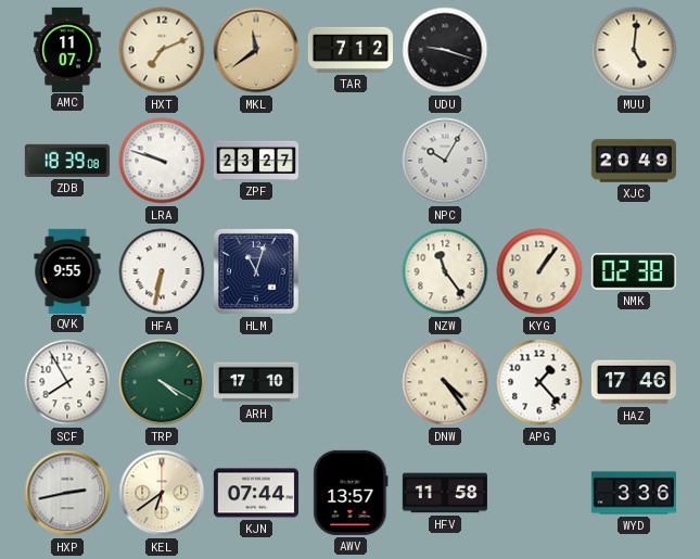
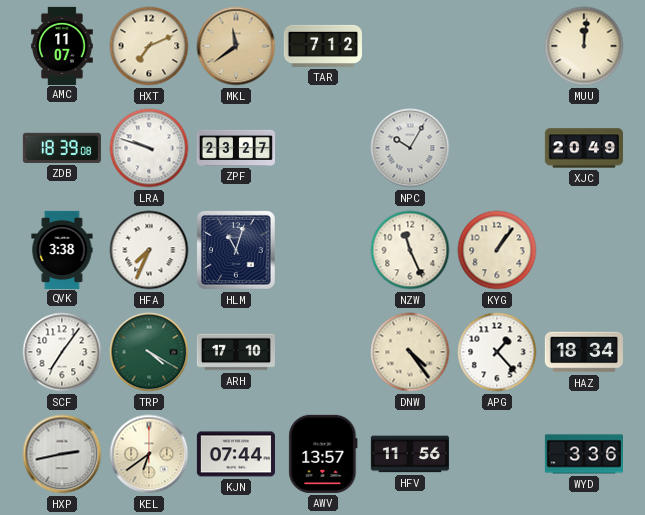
UDU: 9:18 -> none
MUU: 5:01 -> 12:01
QVK: 9:55 -> 3:38
HFA: 6:32 -> 7:34
NZW: 11:24 -> 11:26
NMK: 02:38 -> none
SCF: 7:55 -> 7:06
HAZ: 17:46 -> 18:34
HFV: 11:58 -> 11:56
